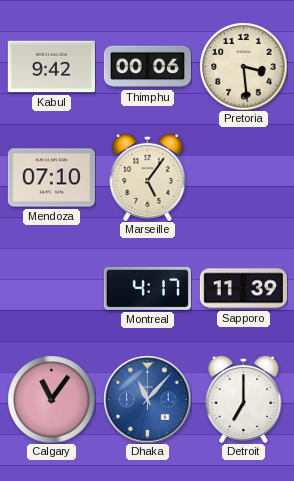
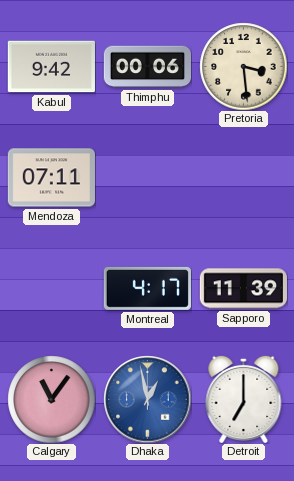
Mendoza: 07:10 -> 07:11
Marseille: 5:06 -> none
Dhaka: 11:07 -> 12:58
